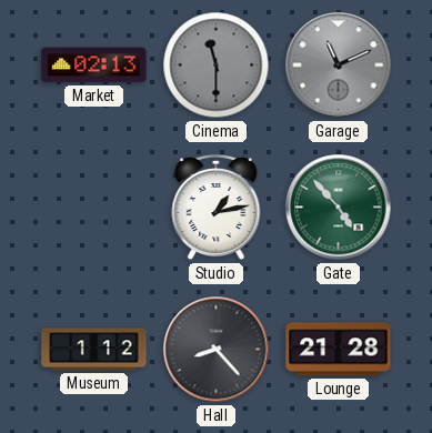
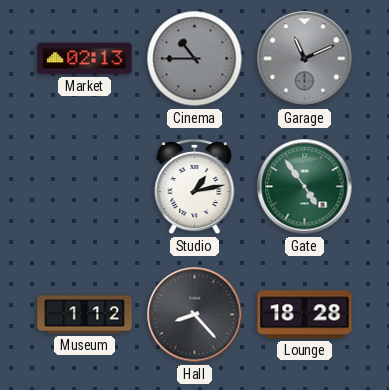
Cinema: 11:30 -> 10:45
Gate: 4:53 -> 4:54
Lounge: 21:28 -> 18:28
